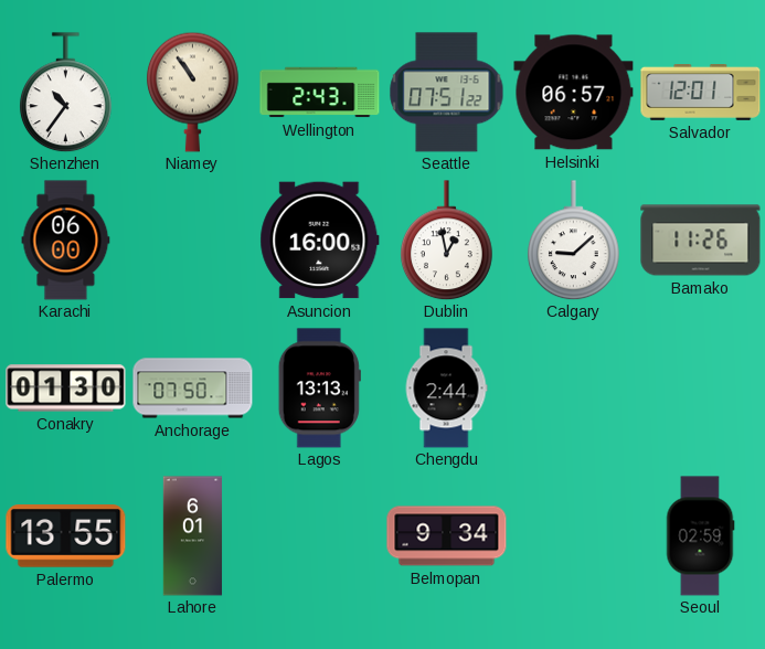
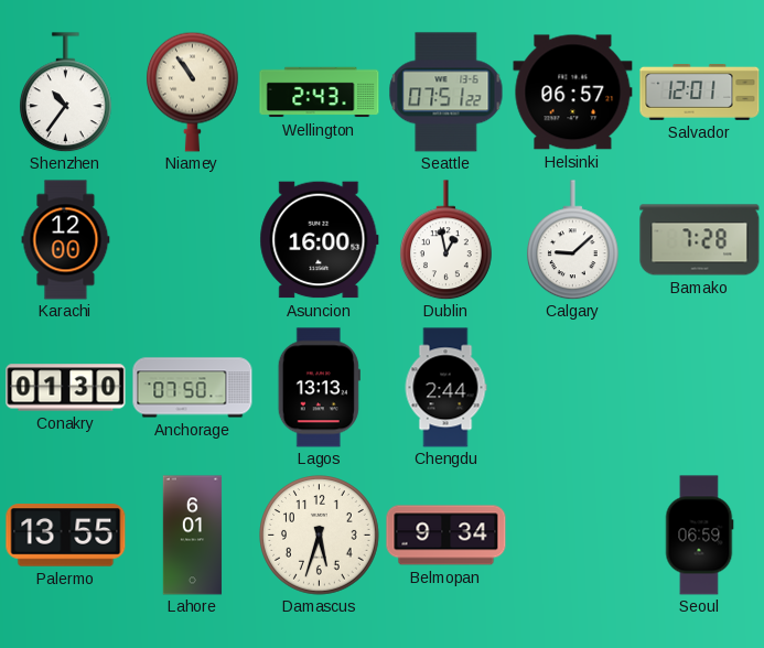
Karachi: 06:00 -> 12:00
Bamako: 11:26 -> 7:28
Damascus: none -> 5:33
Seoul: 02:59 -> 06:59
